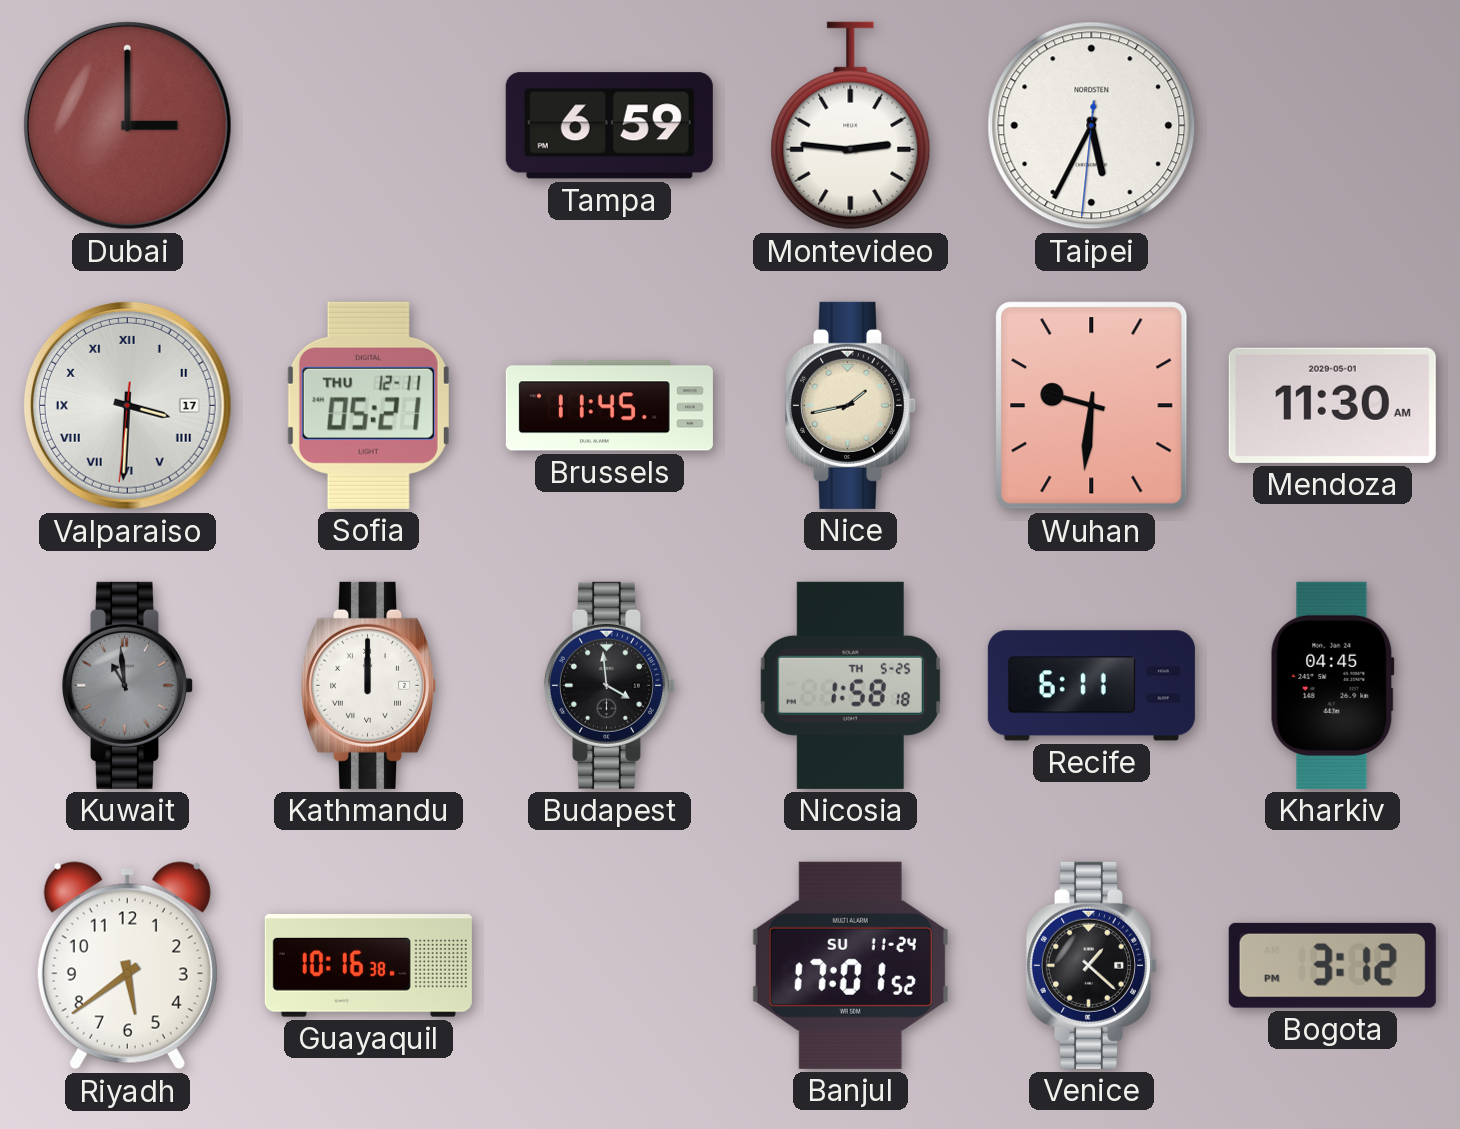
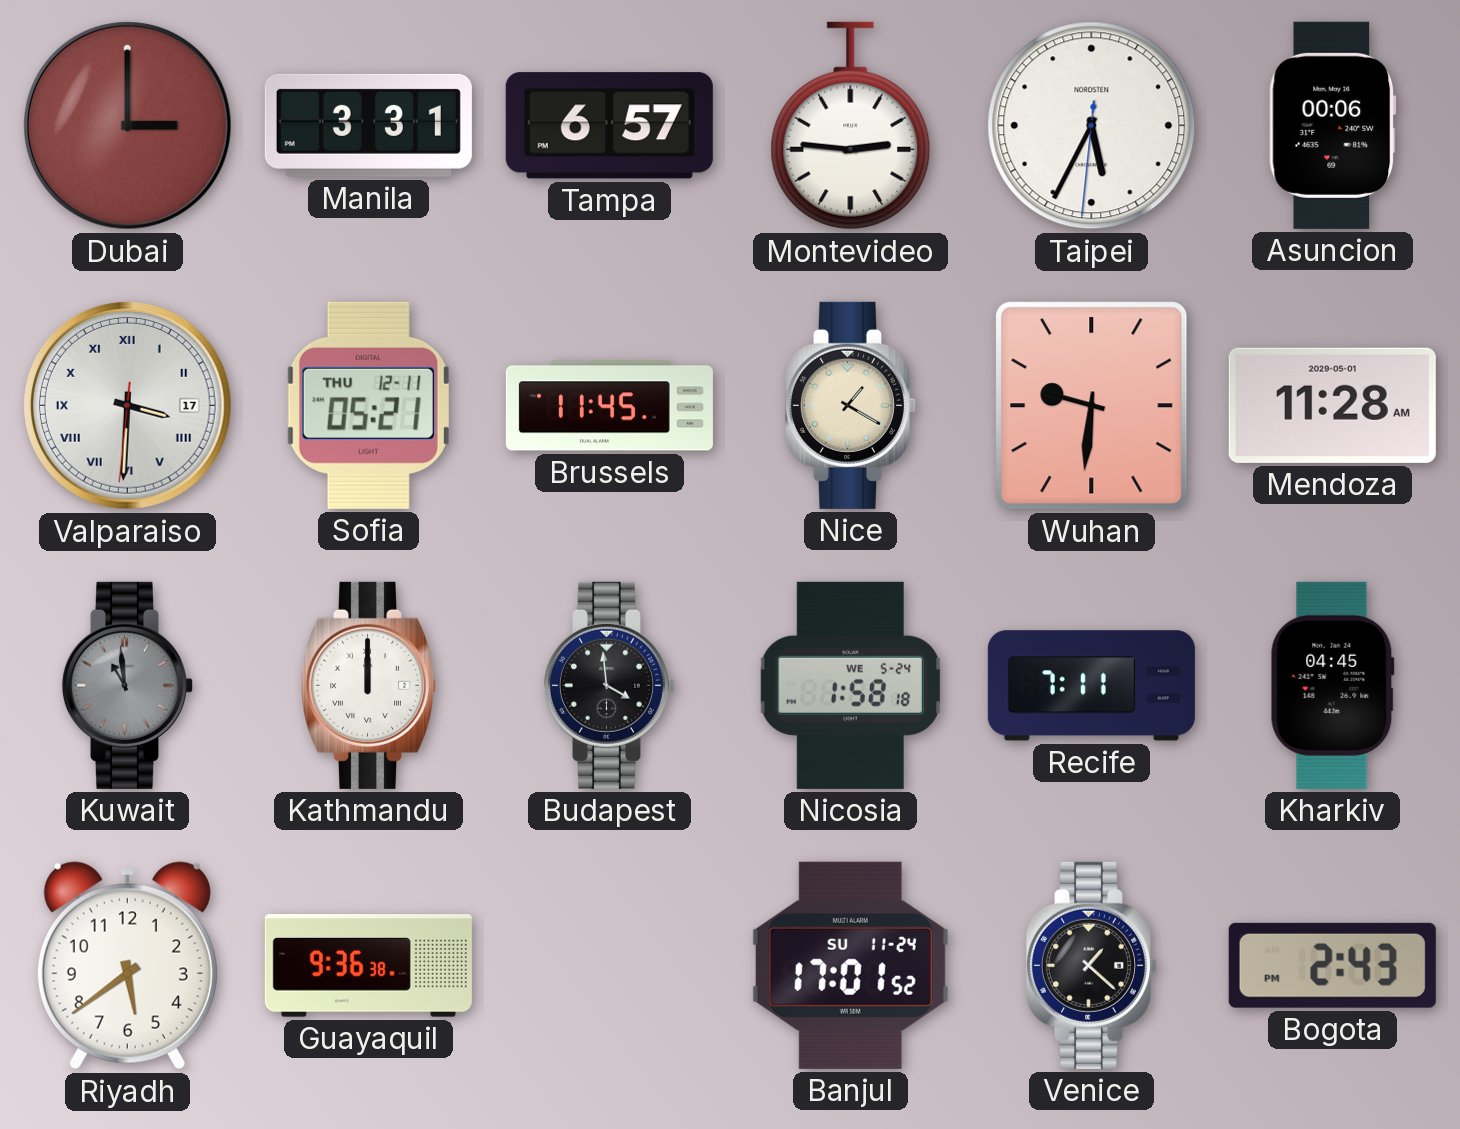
Manila: none -> 3:31
Tampa: 6:59 -> 6:57
Asuncion: none -> 00:06
Nice: 1:43 -> 1:20
Mendoza: 11:30 -> 11:28
Nicosia date: TH 5-25 -> WE 5-24
Recife: 6:11 -> 7:11
Guayaquil: 10:16 -> 9:36
Bogota: 3:12 -> 2:43
